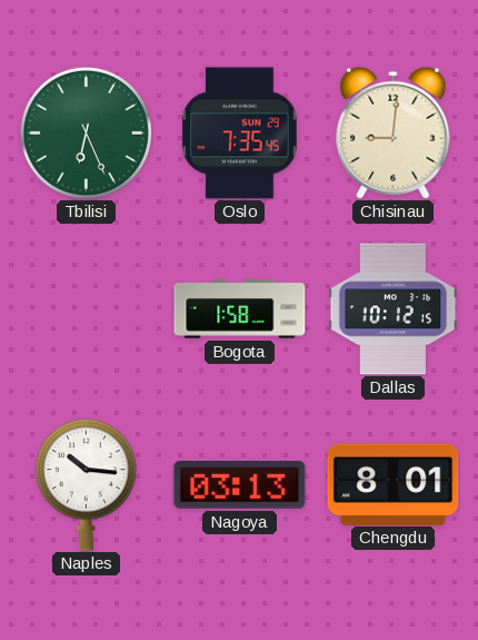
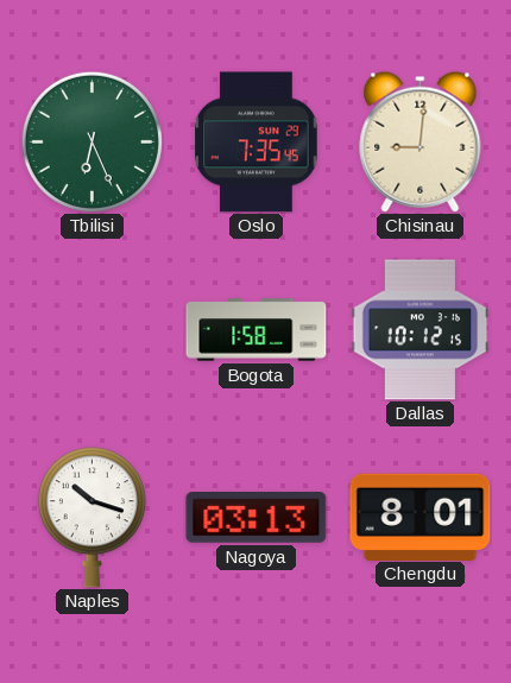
Naples: 10:16 -> 10:18
